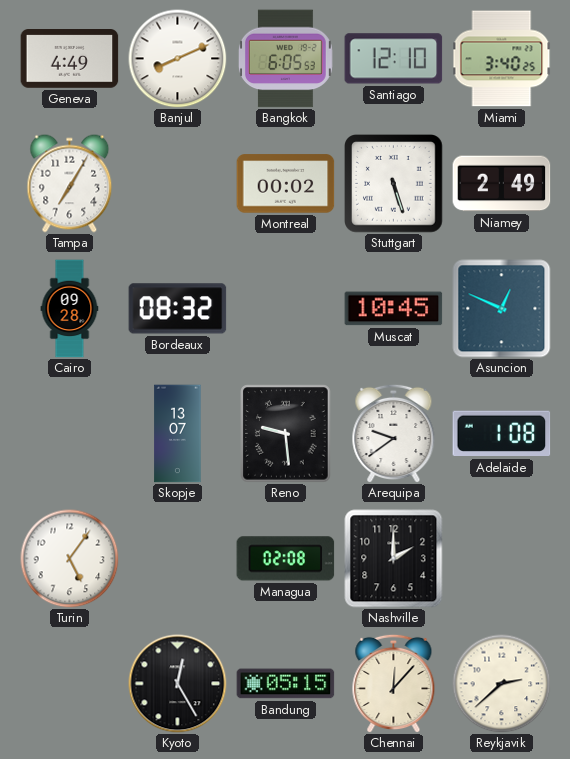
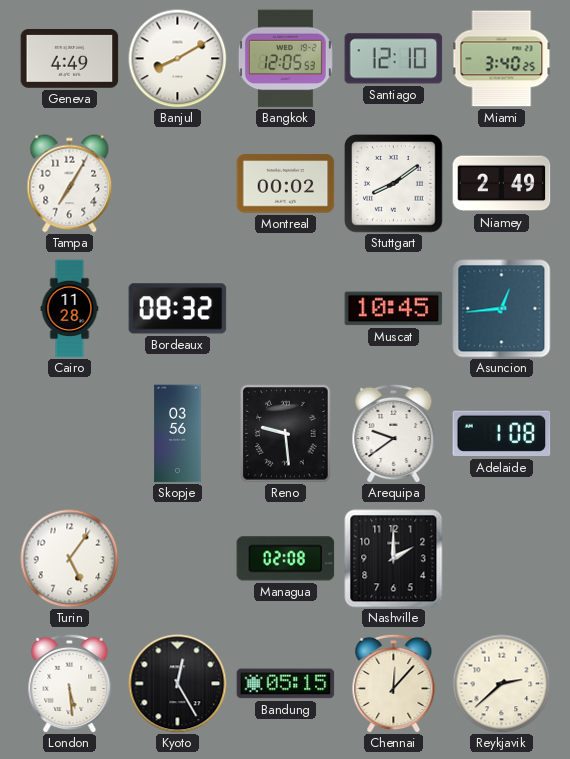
Banjul: 8:11 -> 8:10
Bangkok: 6:05 -> 12:05
Stuttgart: 5:27 -> 8:09
Cairo: 09:28 -> 11:28
Asuncion: 12:49 -> 12:44
Skopje: 13:07 -> 03:56
London: none -> 5:29
